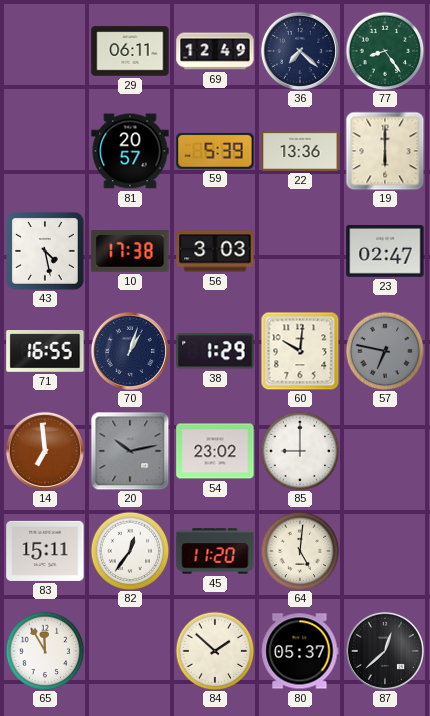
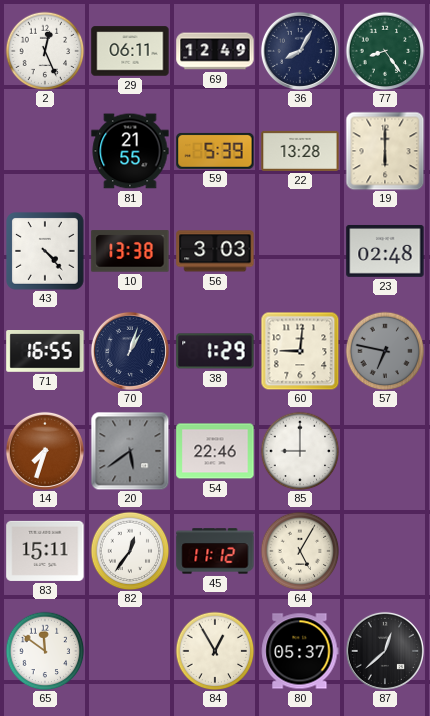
2: none -> 12:26
36: 7:22 -> 8:05
81: 20:57 -> 21:55
22: 13:36 -> 13:28
43: 4:28 -> 4:23
10: 17:38 -> 13:38
23: 02:47 -> 02:48
60: 10:01 -> 9:01
14: 6:59 -> 7:33
20: 10:13 -> 5:39
54: 23:02 -> 22:46
45: 11:20 -> 11:12
64: 5:01 -> 5:05
65: 11:55 -> 11:51
84: 1:52 -> 12:55
